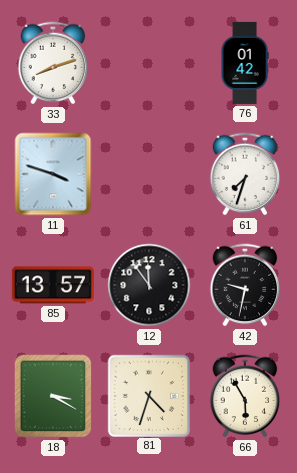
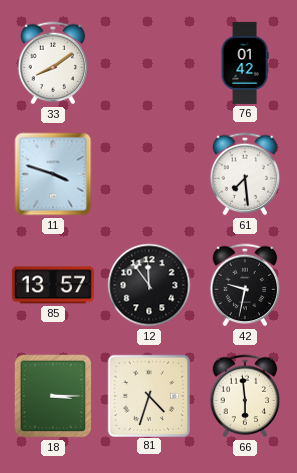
33: 8:12 -> 8:09
61: 7:33 -> 7:29
18: 3:20 -> 3:15
66: 5:55 -> 5:59
